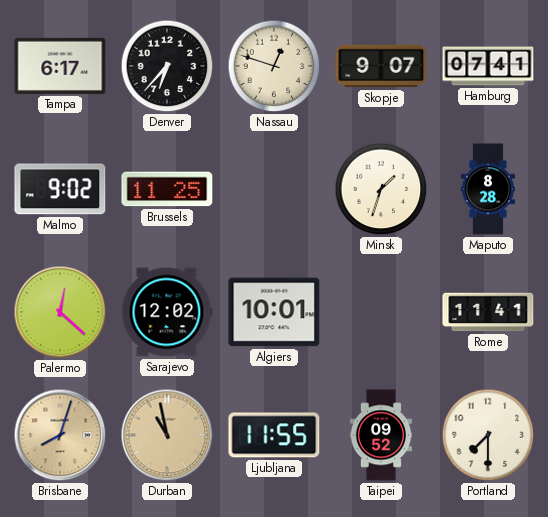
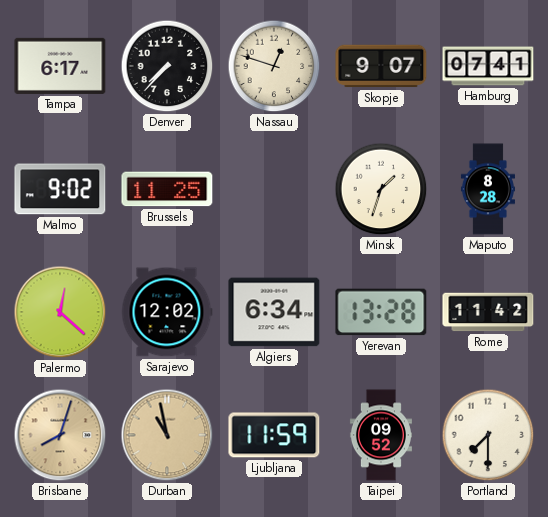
Denver: 6:37 -> 7:37
Algiers: 10:01 -> 6:34
Yerevan: none -> 13:28
Rome: 11:41 -> 11:42
Ljubljana: 11:55 -> 11:59
